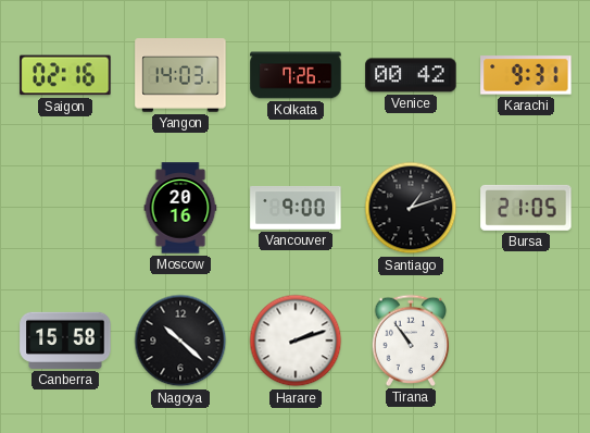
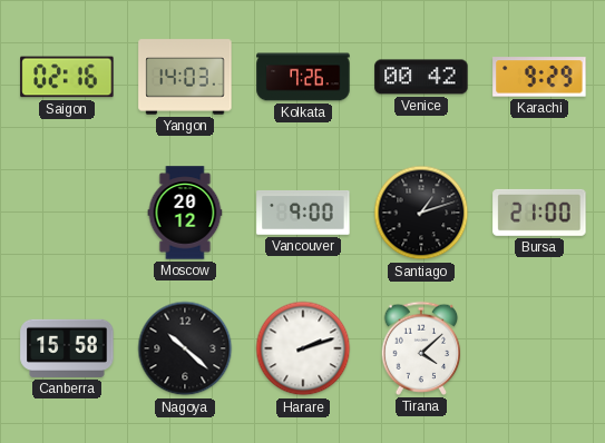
Karachi: 9:31 -> 9:29
Moscow: 20:16 -> 20:12
Bursa: 21:05 -> 21:00
Tirana: 10:54 -> 4:08
